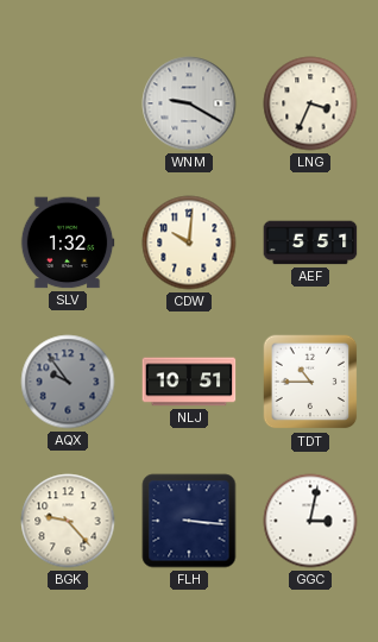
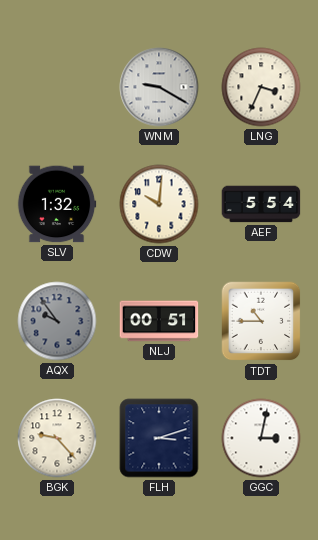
AEF: 5:51 -> 5:54
NLJ: 10:51 -> 00:51
FLH: 3:16 -> 3:12
